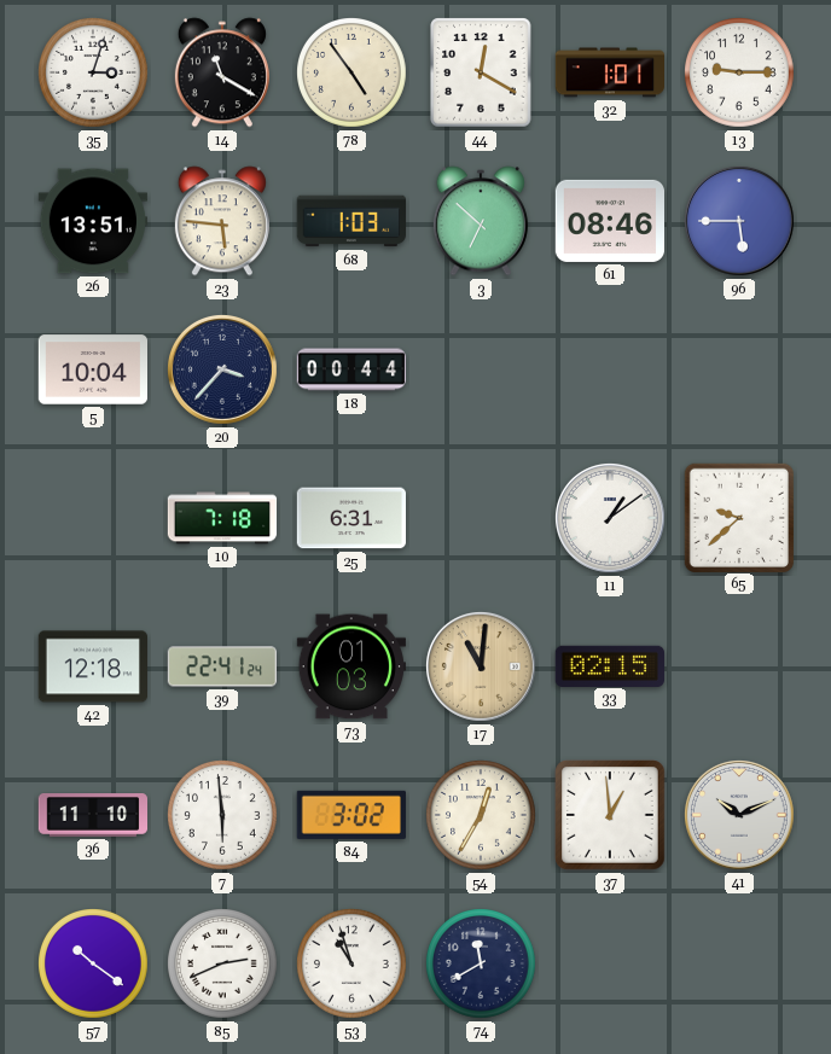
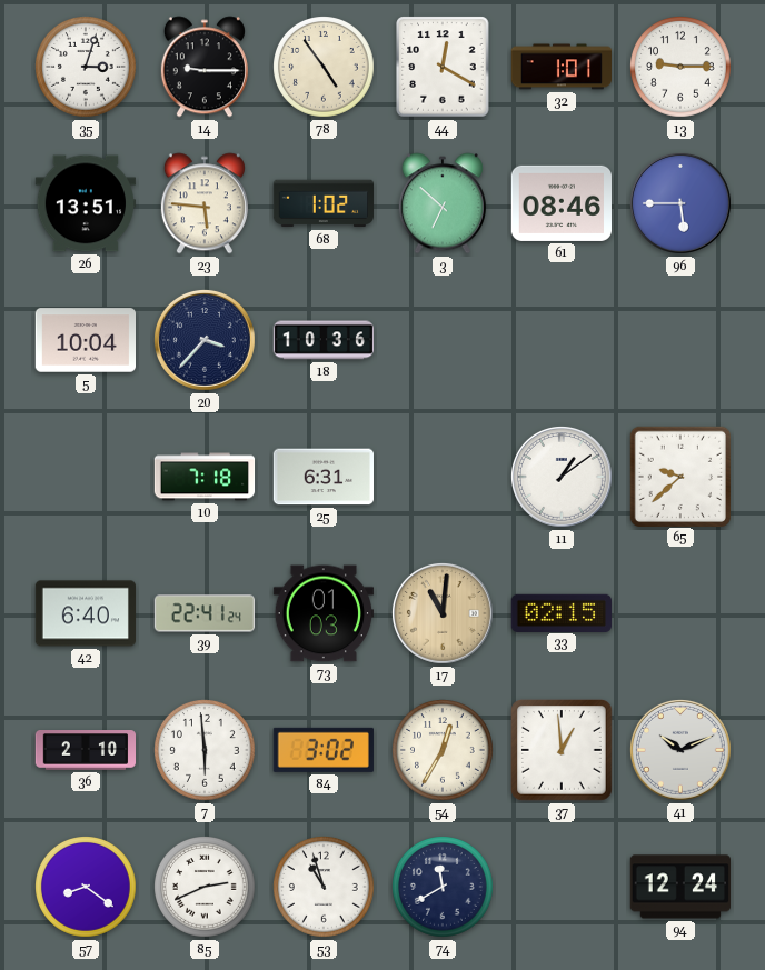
14: 11:20 -> 9:15
68: 1:03 -> 1:02
18: 00:44 -> 10:36
42: 12:18 -> 6:40
36: 11:10 -> 2:10
57: 10:21 -> 8:21
94: none -> 12:24
